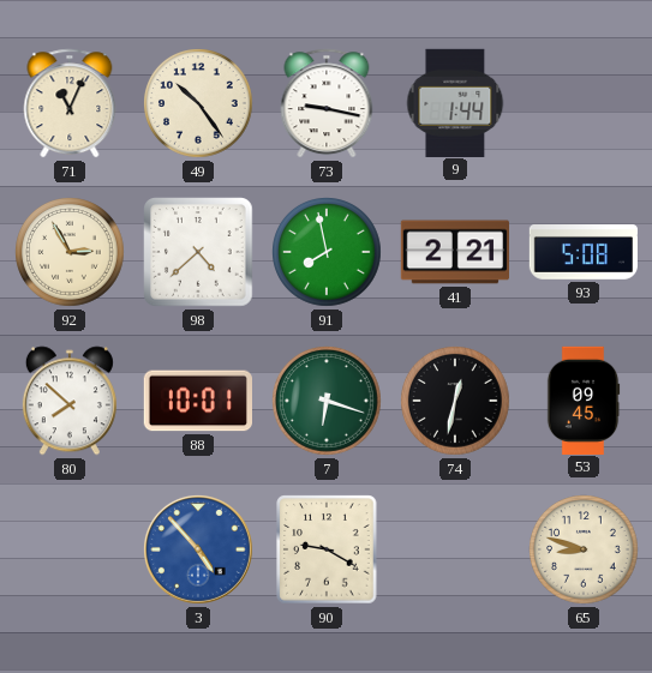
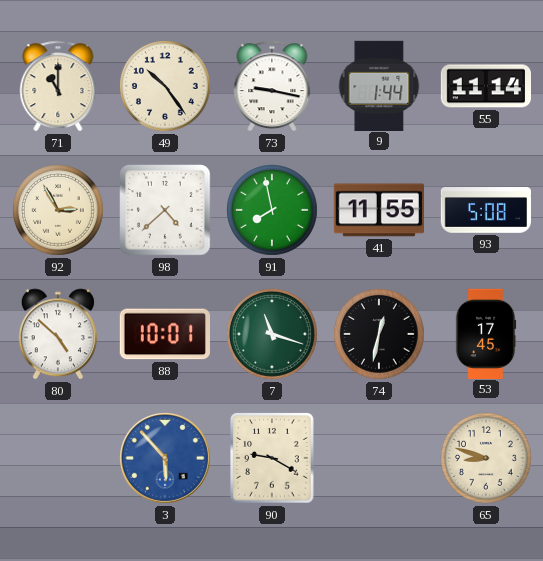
71: 11:04 -> 11:00
55: none -> 11:14
41: 2:21 -> 11:55
80: 7:52 -> 4:52
7: 6:18 -> 11:18
53: 09:45 -> 17:45
3: 4:53 -> 5:53
